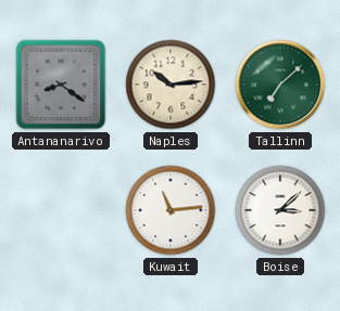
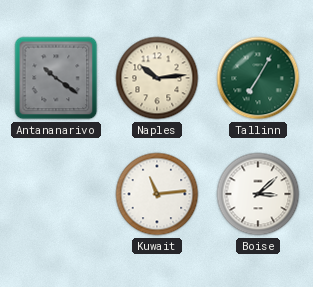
Antananarivo: 8:21 -> 10:21
Tallinn: 7:08 -> 7:05
